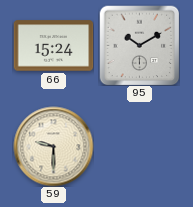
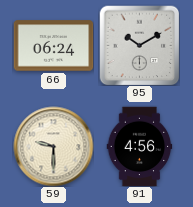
66: 15:24 -> 06:24
91: none -> 4:56
